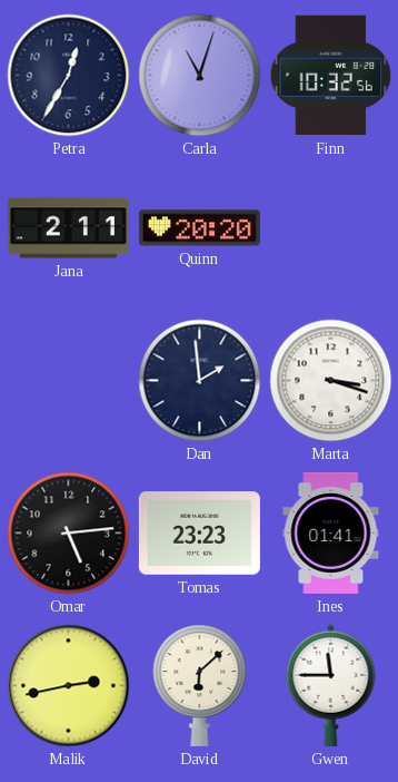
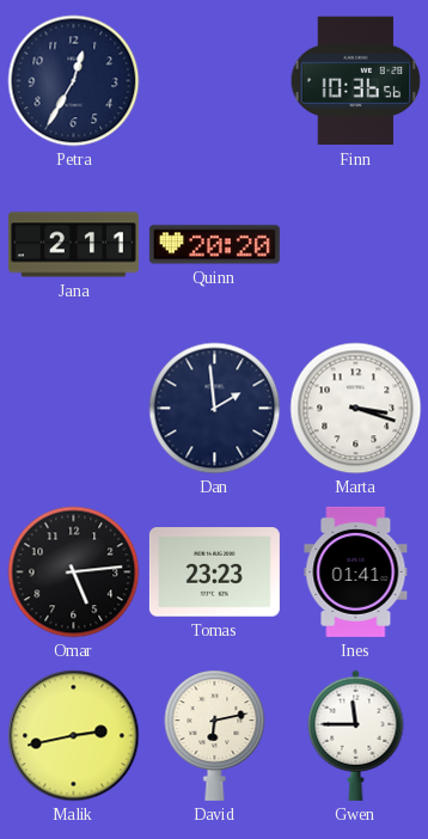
Carla: 11:03 -> none
Finn: 10:32 -> 10:36
David: 6:08 -> 6:13
